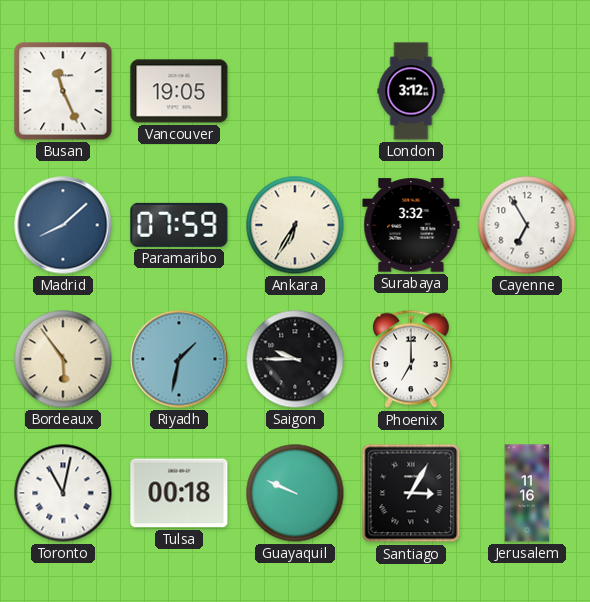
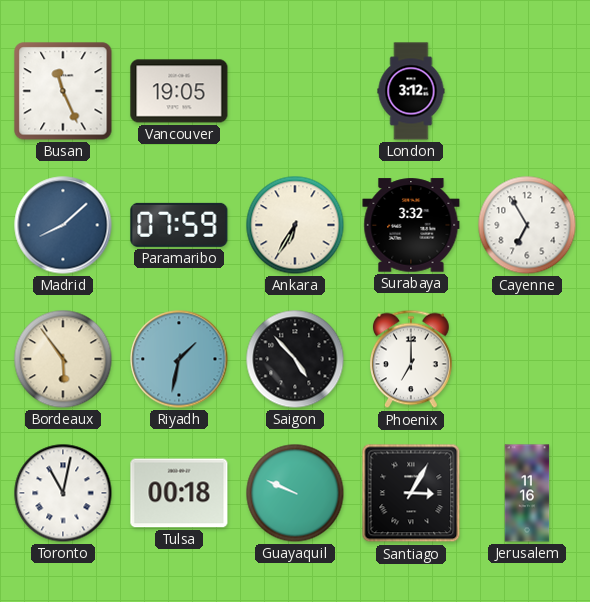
Saigon: 9:45 -> 4:53
